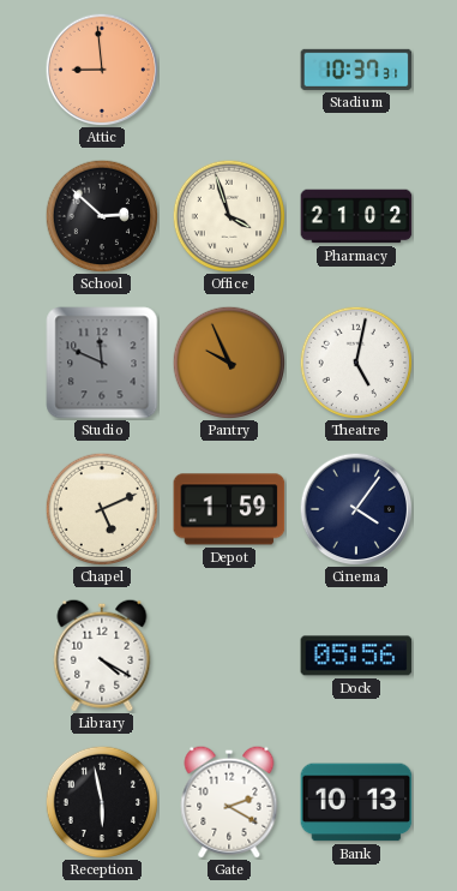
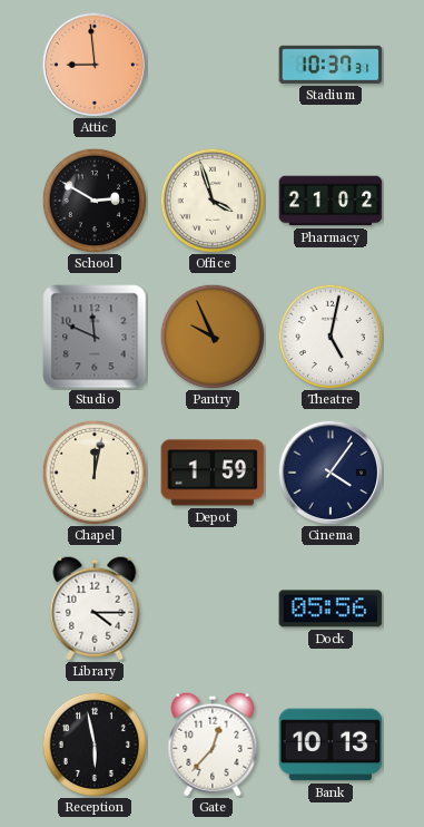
School: 2:52 -> 2:50
Chapel: 5:11 -> 12:02
Library: 4:20 -> 4:15
Gate: 2:20 -> 12:37
